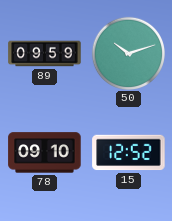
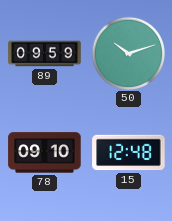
15: 12:52 -> 12:48
